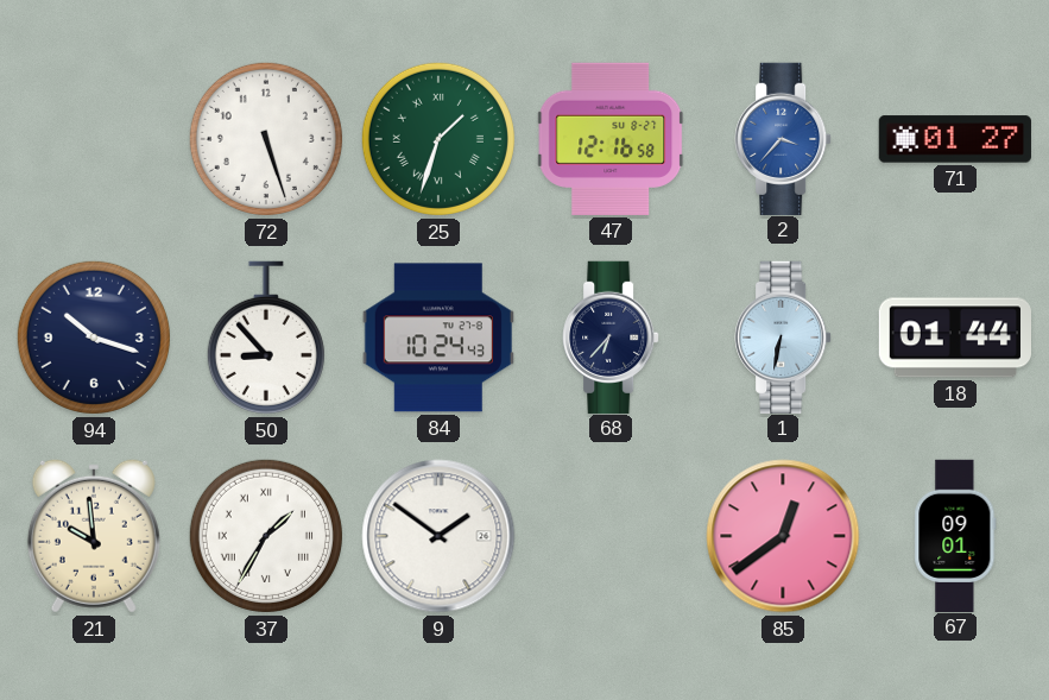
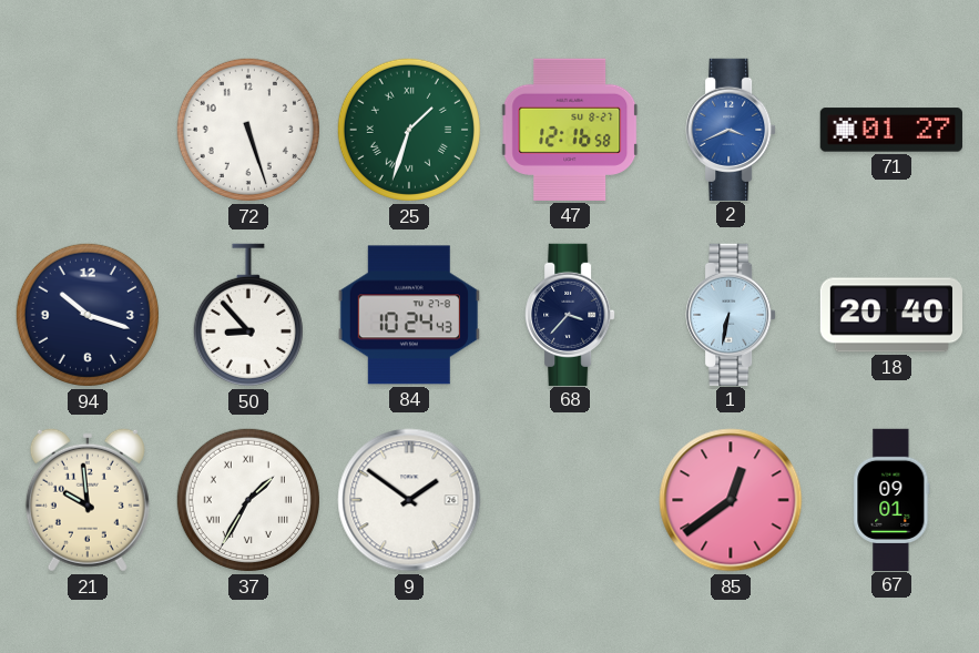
2: 3:37 -> 3:41
68: 6:37 -> 3:37
18: 01:44 -> 20:40
